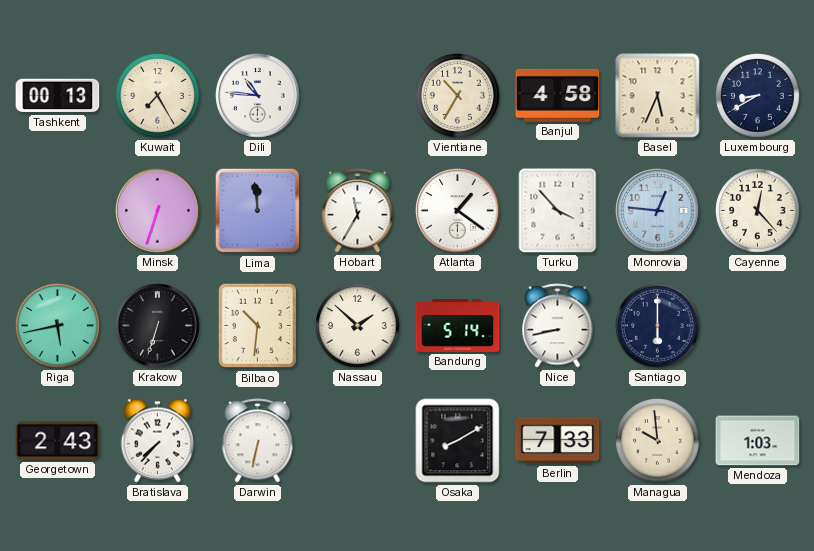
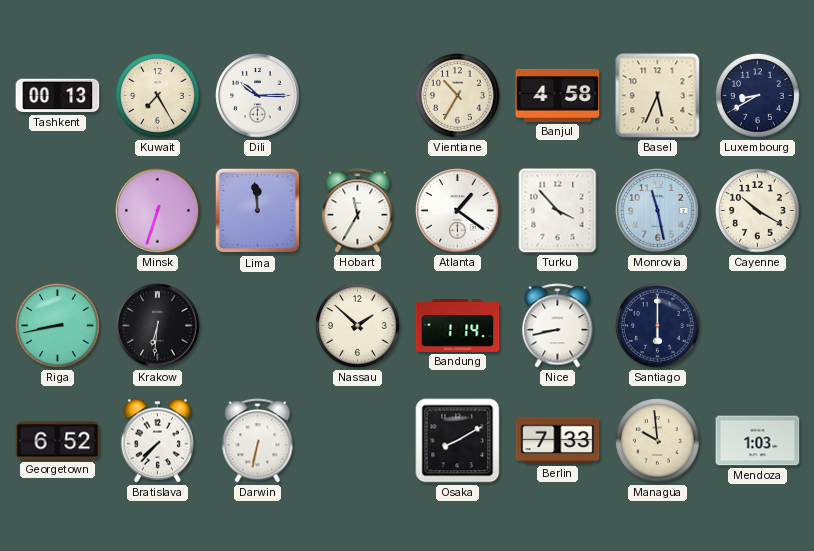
Dili: 10:46 -> 10:15
Monrovia: 12:46 -> 11:28
Cayenne: 12:23 -> 10:20
Riga: 5:43 -> 8:43
Krakow: 6:33 -> 6:31
Bilbao: 10:31 -> none
Bandung: 5:14 -> 1:14
Georgetown: 2:43 -> 6:52
